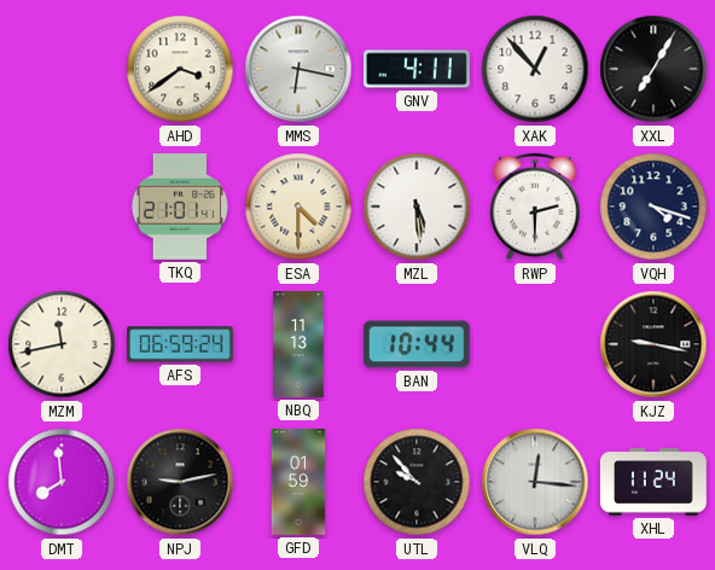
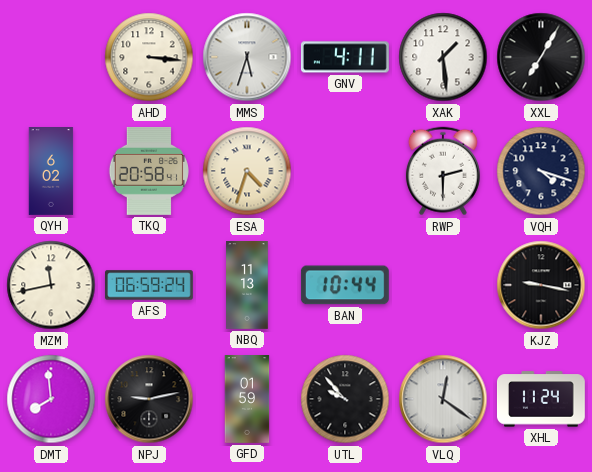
AHD: 3:39 -> 3:16
MMS: 6:17 -> 5:33
XAK: 12:53 -> 1:29
QYH: none -> 6:02
TKQ: 21:01 -> 20:58
ESA: 4:30 -> 4:33
MZL: 5:29 -> none
VLQ: 12:16 -> 12:21
